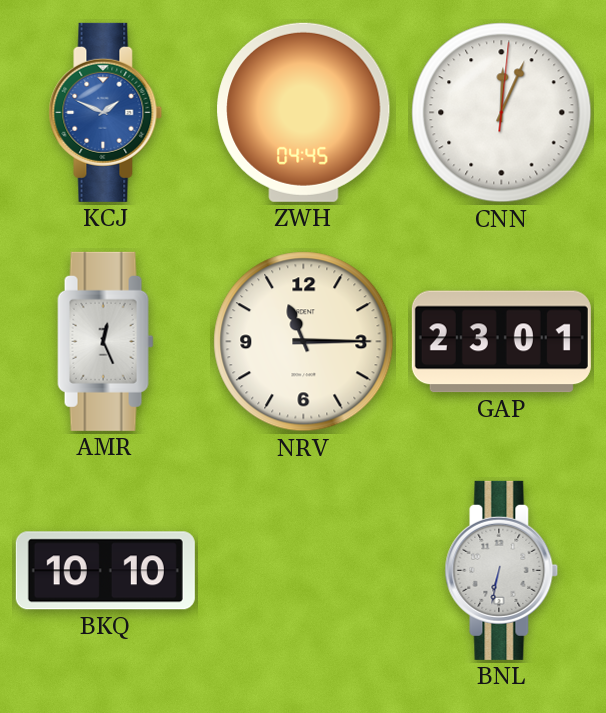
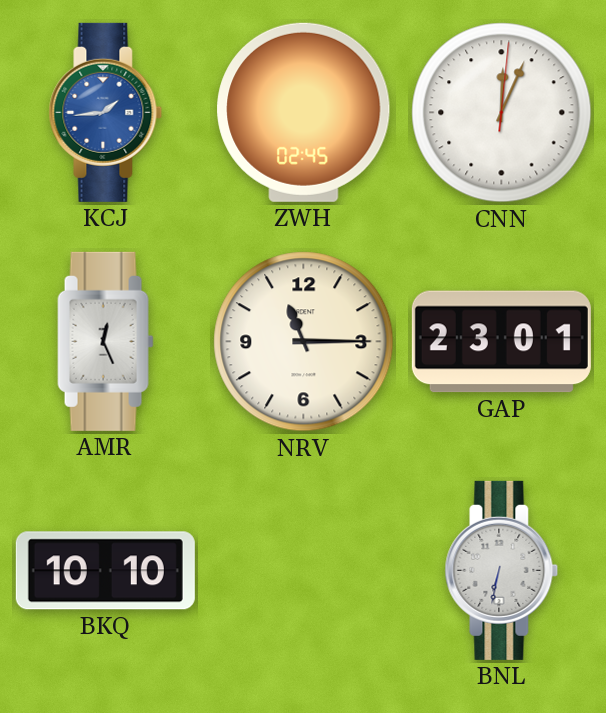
KCJ: 1:49 -> 1:44
ZWH: 04:45 -> 02:45
